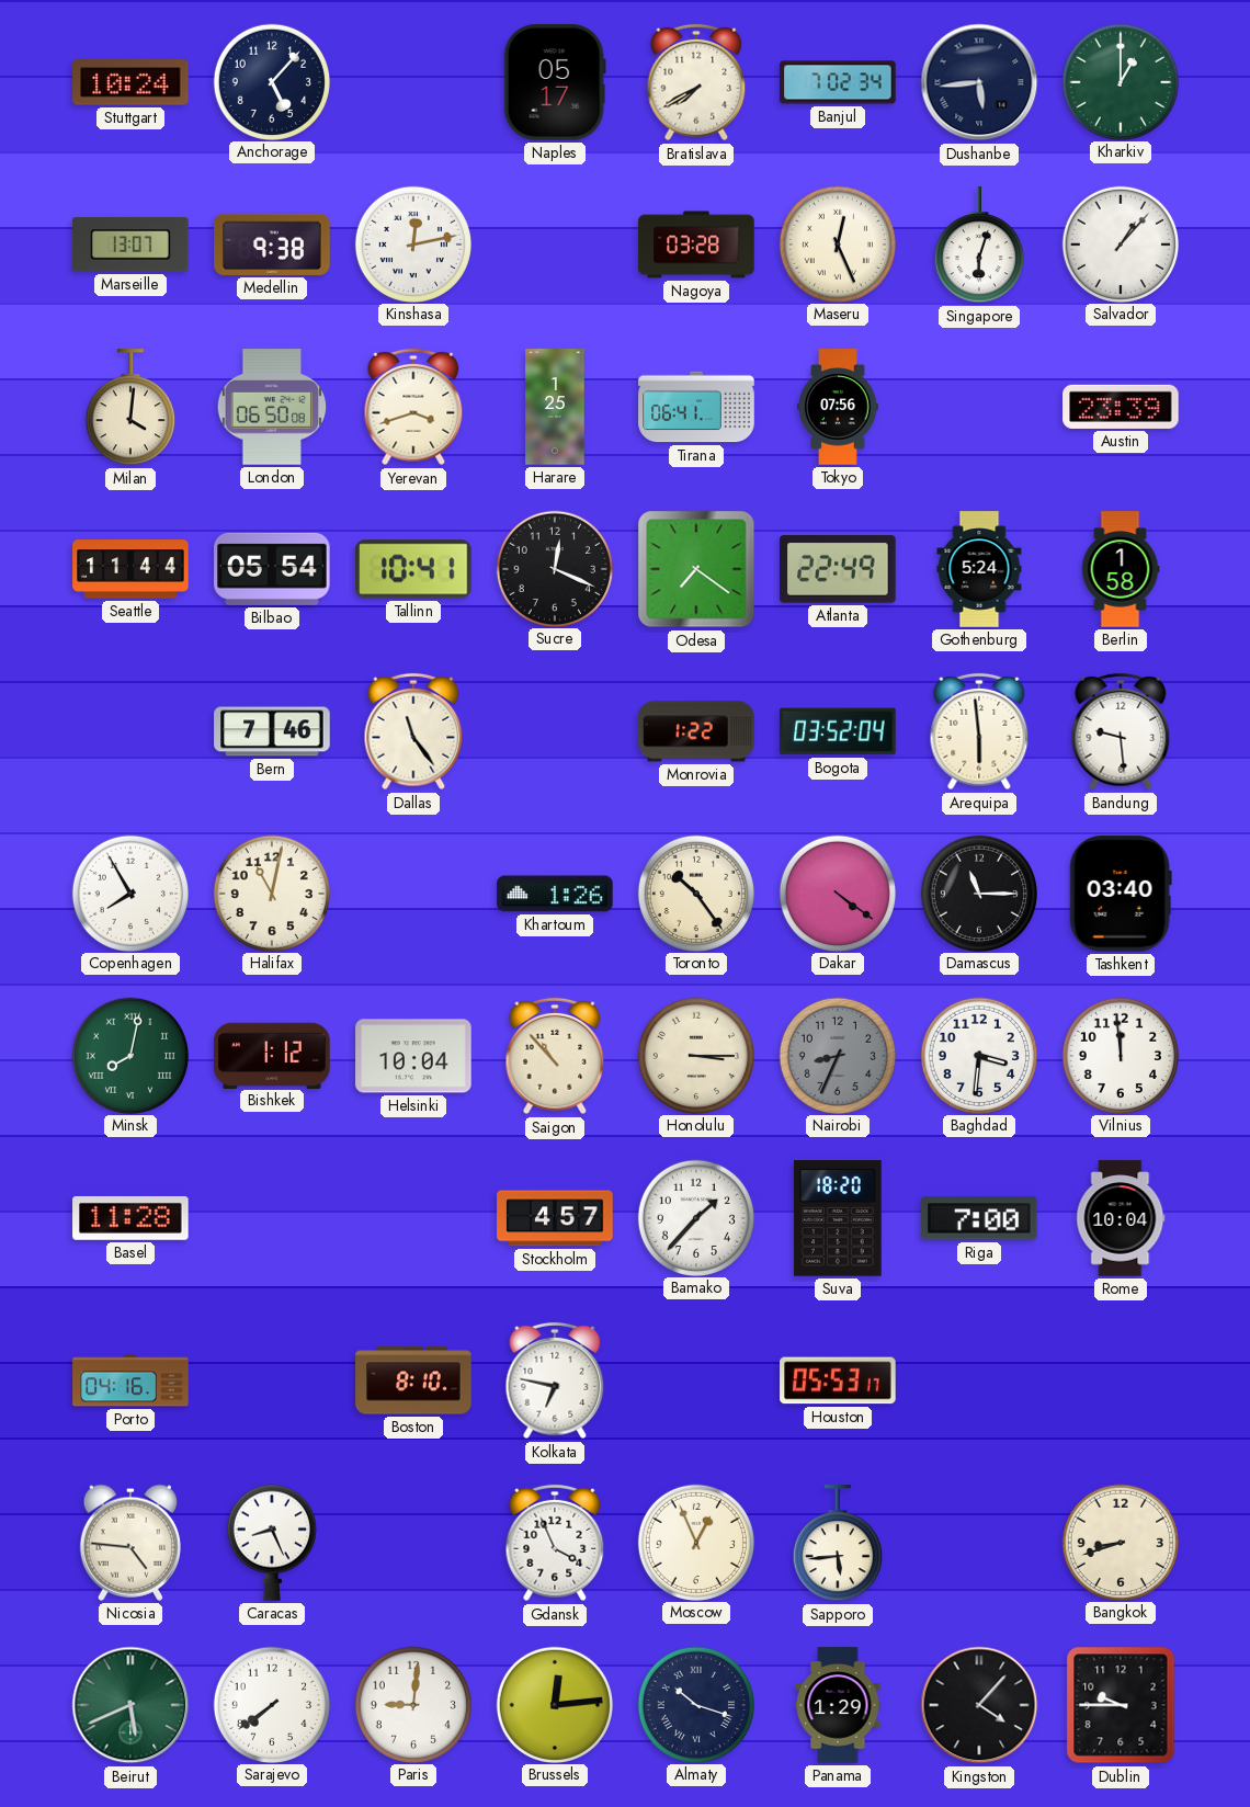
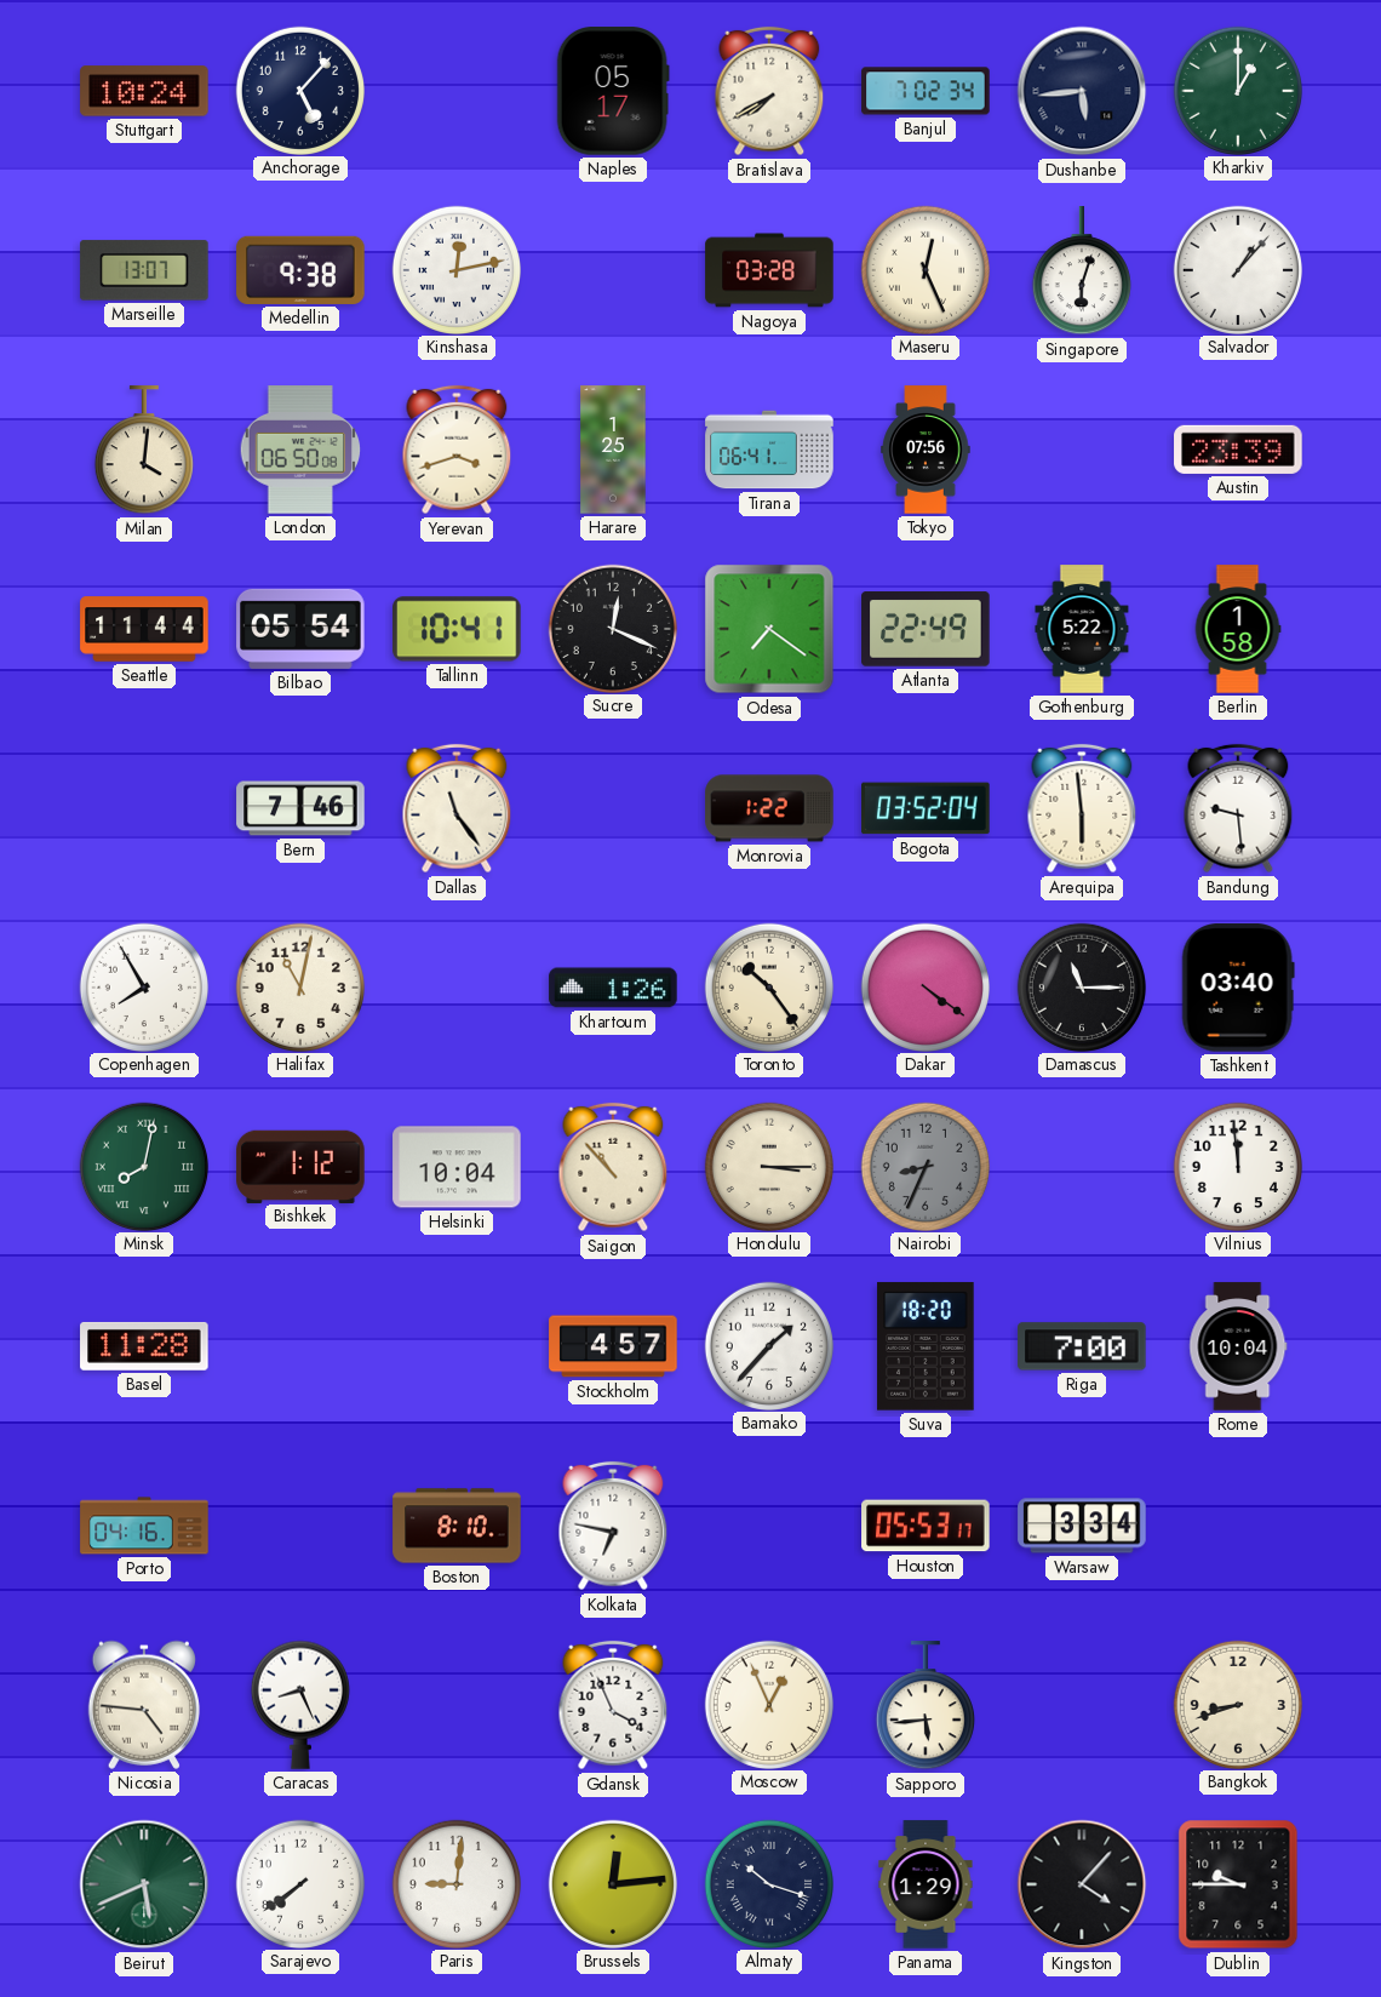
Gothenburg: 5:24 -> 5:22
Baghdad: 3:31 -> none
Warsaw: none -> 3:34
